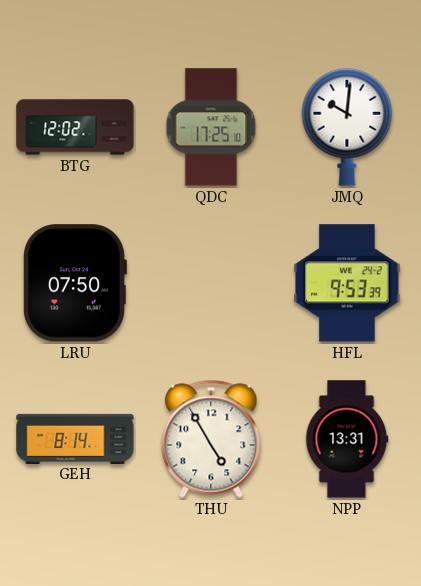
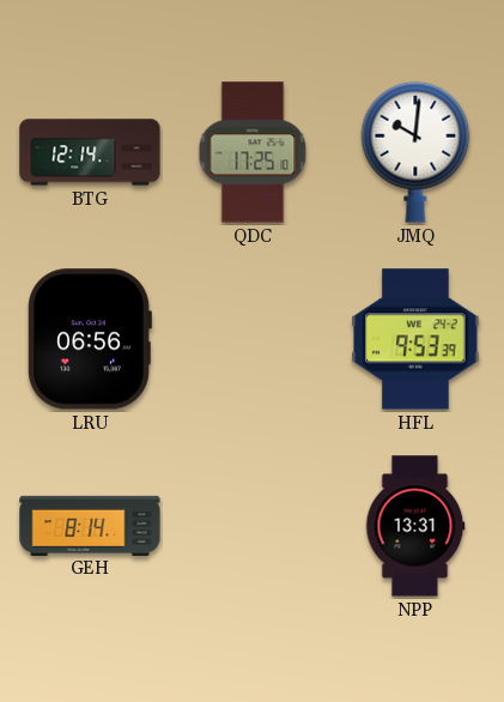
BTG: 12:02 -> 12:14
LRU: 07:50 -> 06:56
THU: 4:55 -> none
